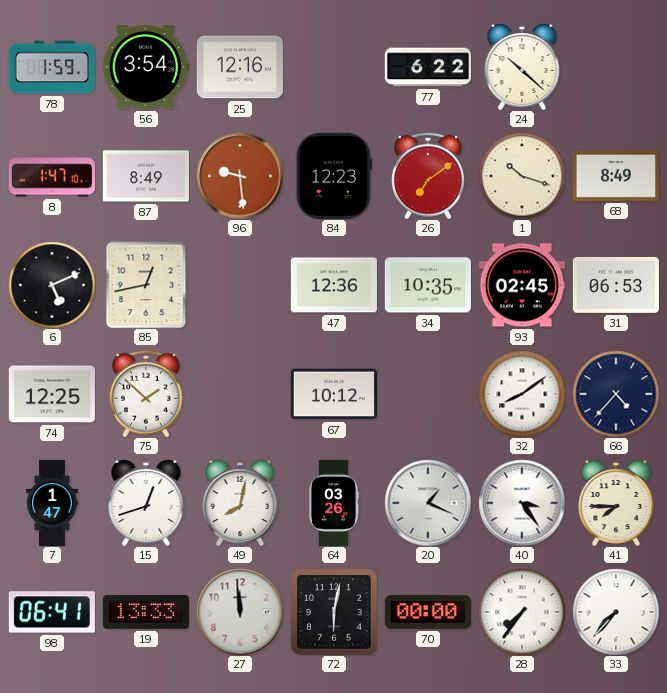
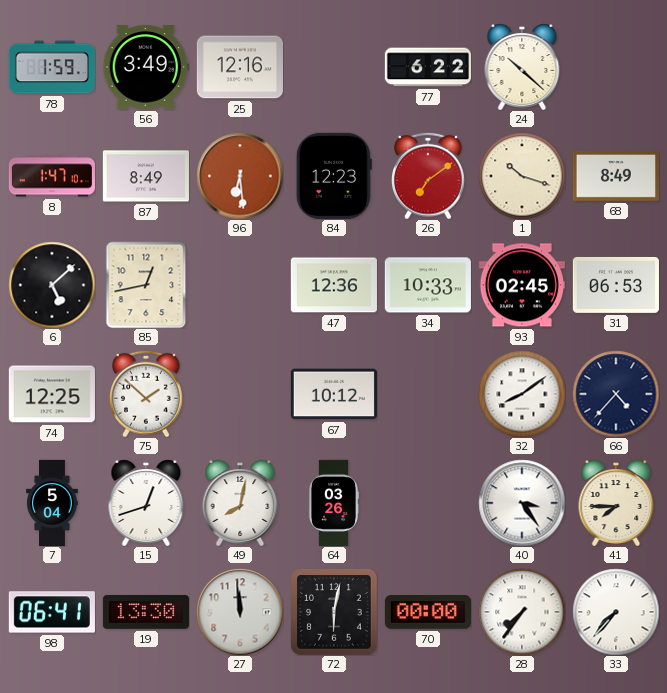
56: 3:54 -> 3:49
96: 9:29 -> 6:29
6: 5:11 -> 5:08
34: 10:35 -> 10:33
7: 1:47 -> 5:04
20: 1:19 -> none
19: 13:33 -> 13:30
